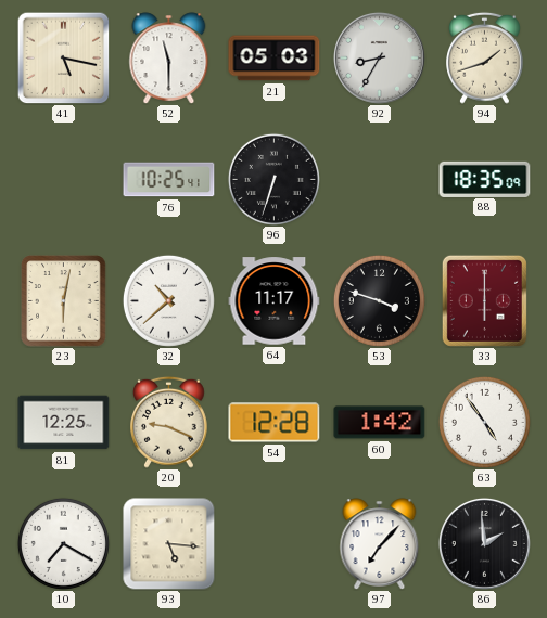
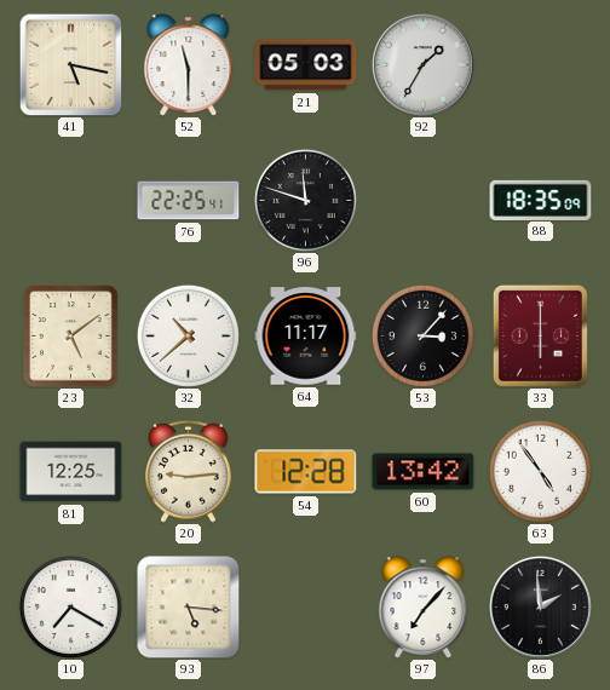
92: 8:35 -> 1:35
94: 1:42 -> none
76: 10:25 -> 22:25
96: 6:33 -> 11:48
23: 6:02 -> 5:09
53: 3:48 -> 3:07
20: 9:19 -> 9:14
60: 1:42 -> 13:42
